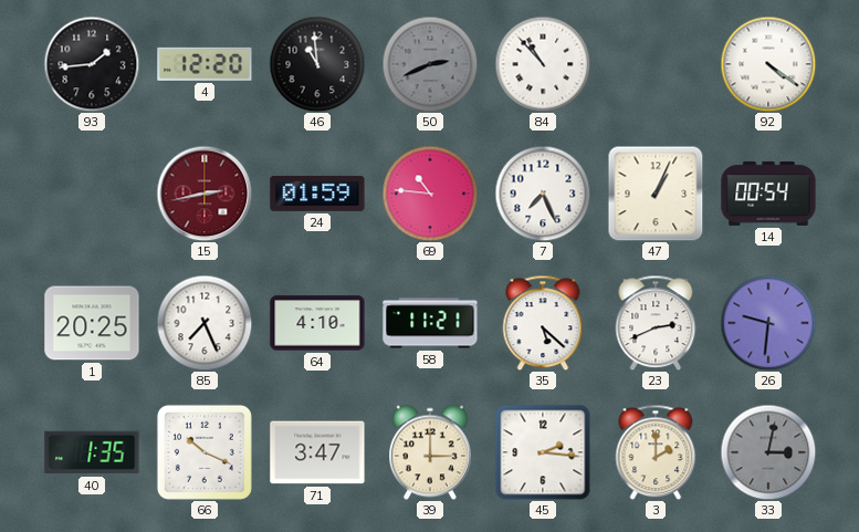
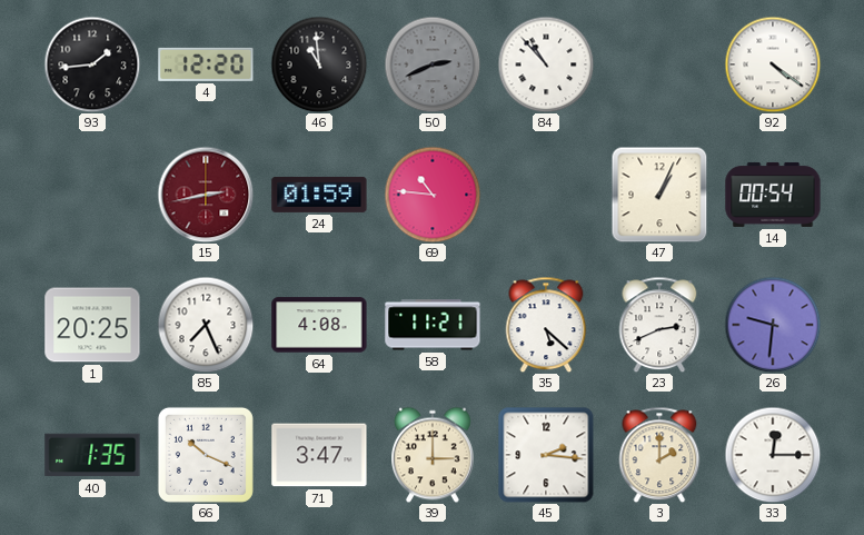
7: 7:26 -> none
64: 4:10 -> 4:08
33: 3:02 -> 12:15
33 dial: grey -> white
